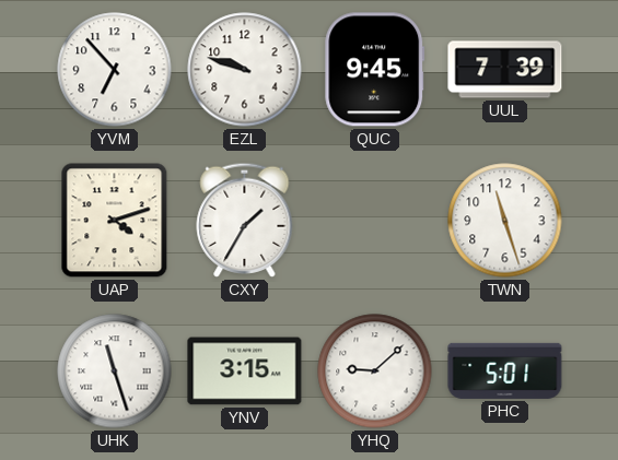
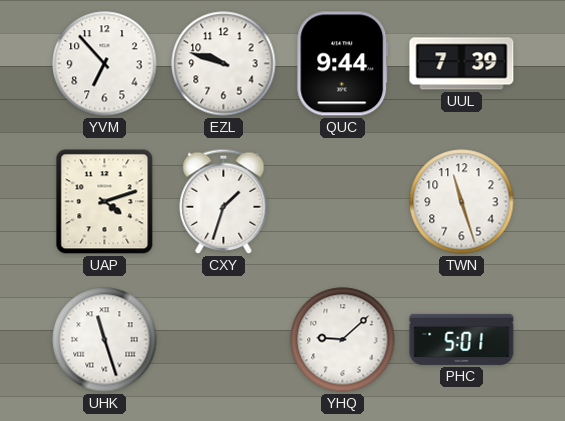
QUC: 9:45 -> 9:44
CXY: 1:35 -> 1:33
YNV: 3:15 -> none
